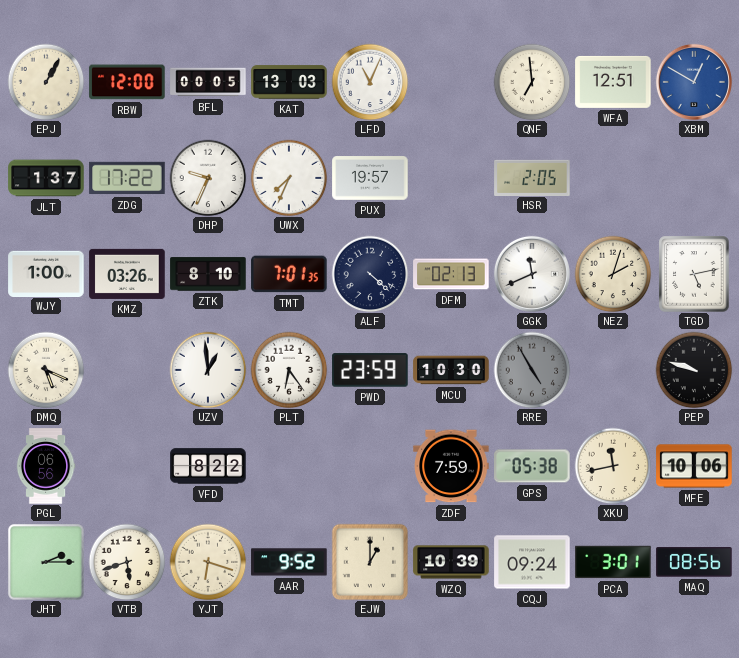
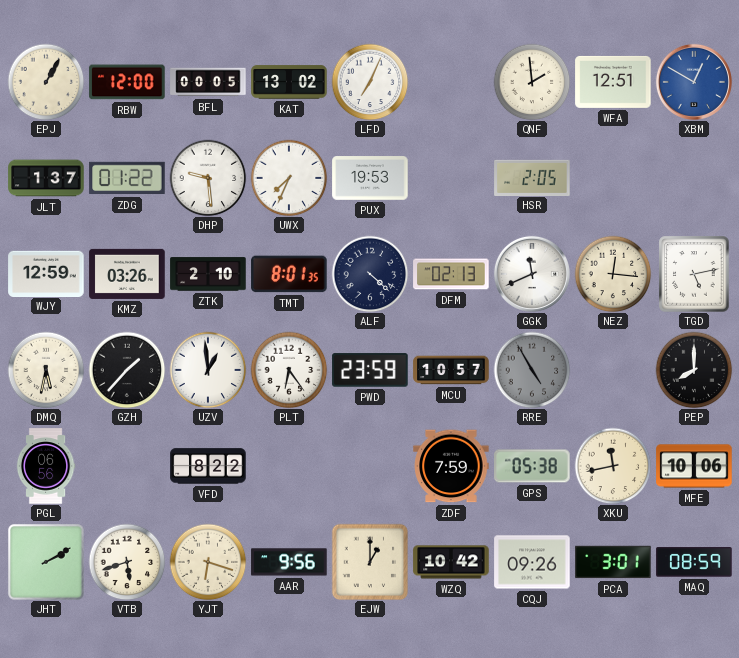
KAT: 13:03 -> 13:02
LFD: 11:04 -> 7:04
QNF: 6:59 -> 1:59
ZDG: 17:22 -> 01:22
DHP: 9:34 -> 9:29
PUX: 19:57 -> 19:53
WJY: 1:00 -> 12:59
ZTK: 8:10 -> 2:10
TMT: 7:01 -> 8:01
NEZ: 2:03 -> 12:16
DMQ: 5:19 -> 5:32
GZH: none -> 1:37
MCU: 10:30 -> 10:57
PEP: 9:48 -> 8:00
JHT: 2:15 -> 2:10
AAR: 9:52 -> 9:56
WZQ: 10:39 -> 10:42
CQJ: 09:24 -> 09:26
MAQ: 08:56 -> 08:59
